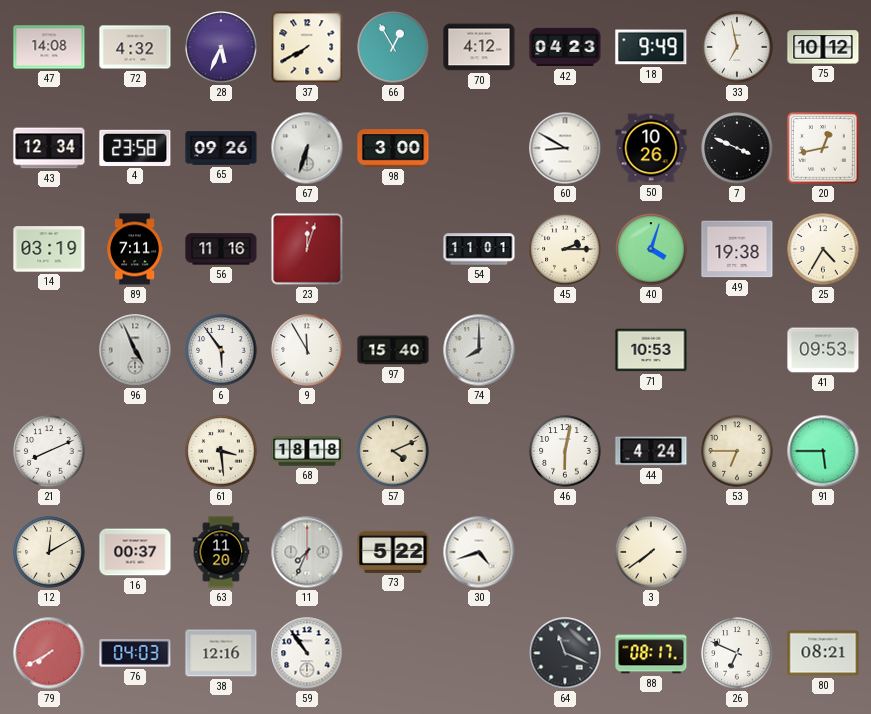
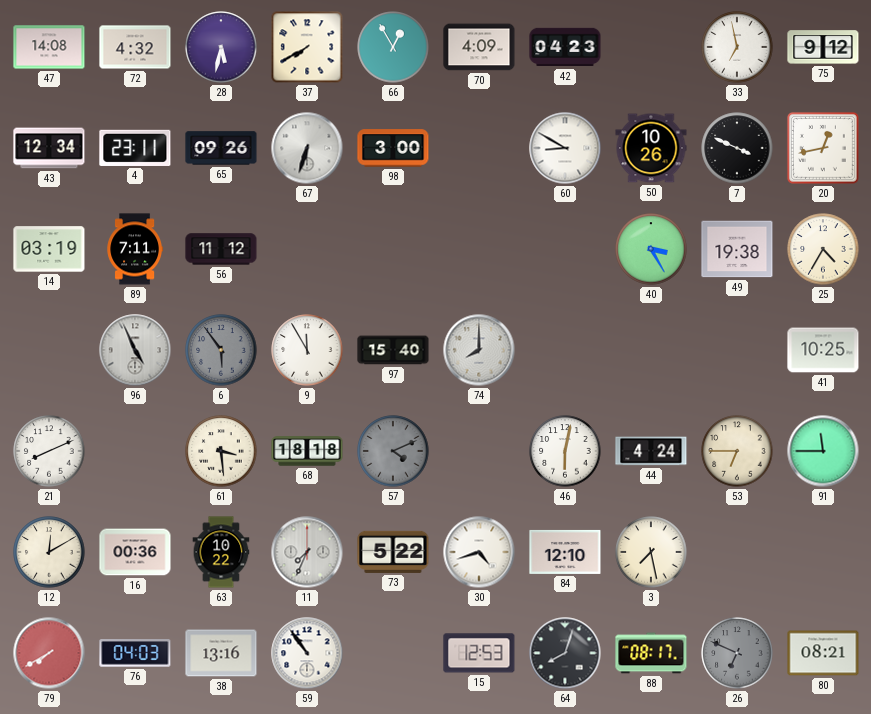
28: 5:34 -> 5:32
70: 4:12 -> 4:09
18: 9:49 -> none
75: 10:12 -> 9:12
4: 23:58 -> 23:11
56: 11:16 -> 11:12
23: 12:03 -> none
54: 11:01 -> none
45: 2:15 -> none
40: 4:03 -> 3:25
6 dial: white -> grey
71: 10:53 -> none
41: 09:53 -> 10:25
57 dial: cream -> grey
91: 5:45 -> 11:45
16: 00:37 -> 00:36
63: 11:20 -> 10:22
84: none -> 12:10
3: 7:39 -> 7:28
38: 12:16 -> 13:16
15: none -> 12:53
64: 11:19 -> 8:03
26 dial: white -> grey
